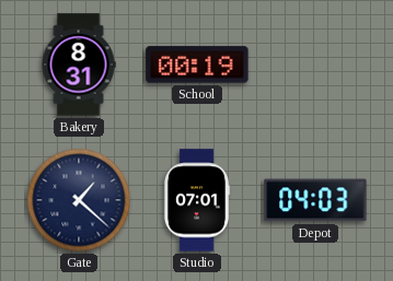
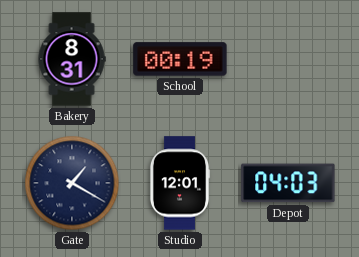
Gate: 1:22 -> 1:20
Studio: 07:01 -> 12:01
